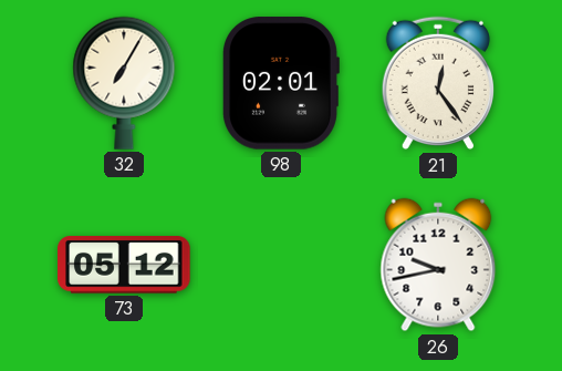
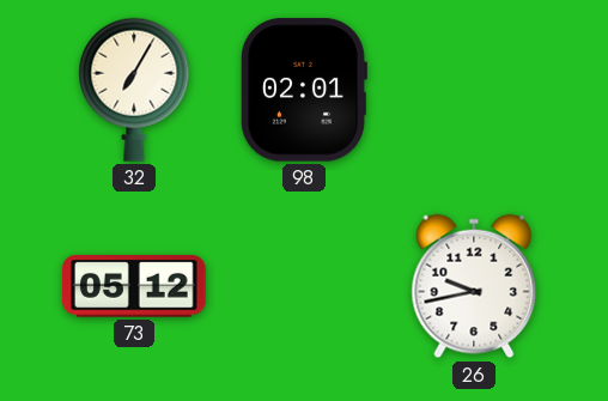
21: 12:24 -> none
